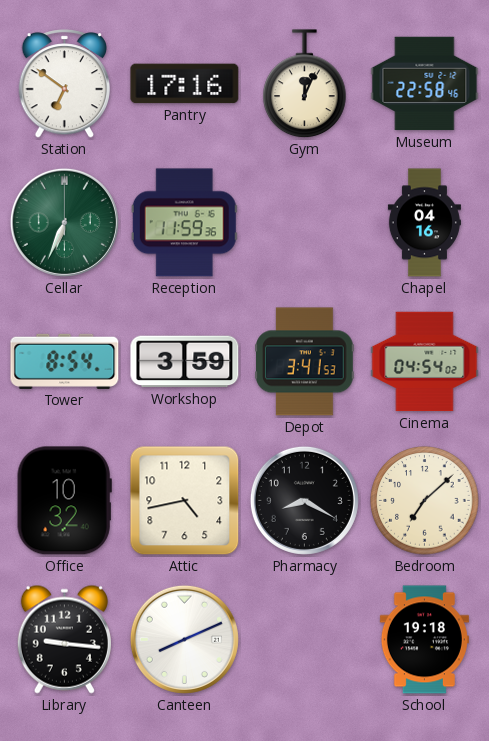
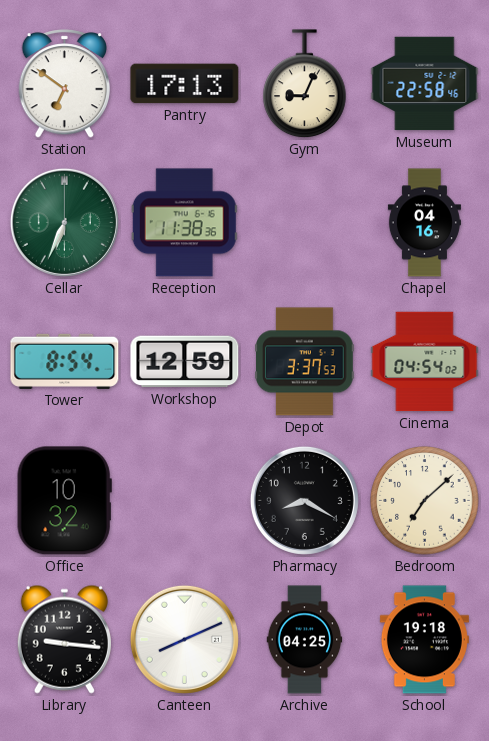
Pantry: 17:16 -> 17:13
Gym: 12:04 -> 9:04
Reception: 11:59 -> 11:38
Workshop: 3:59 -> 12:59
Depot: 3:41 -> 3:37
Attic: 4:43 -> none
Archive: none -> 04:25
